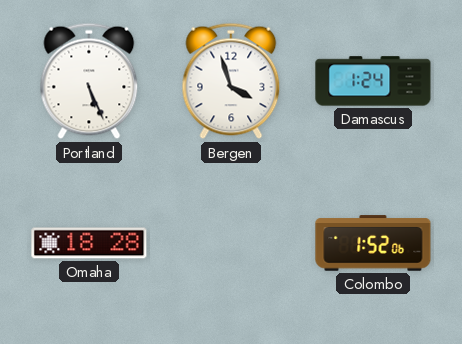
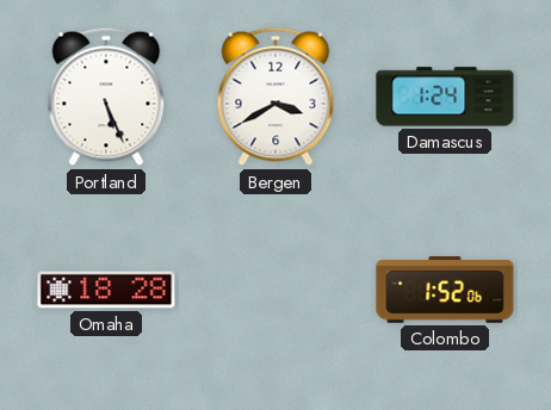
Bergen: 3:57 -> 3:40
